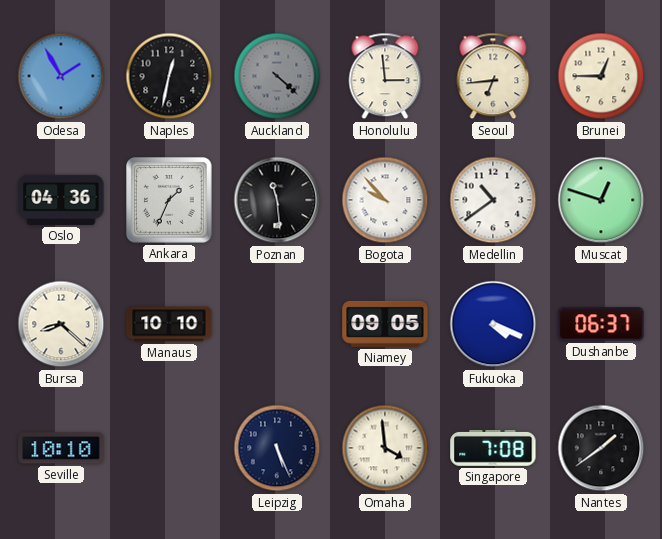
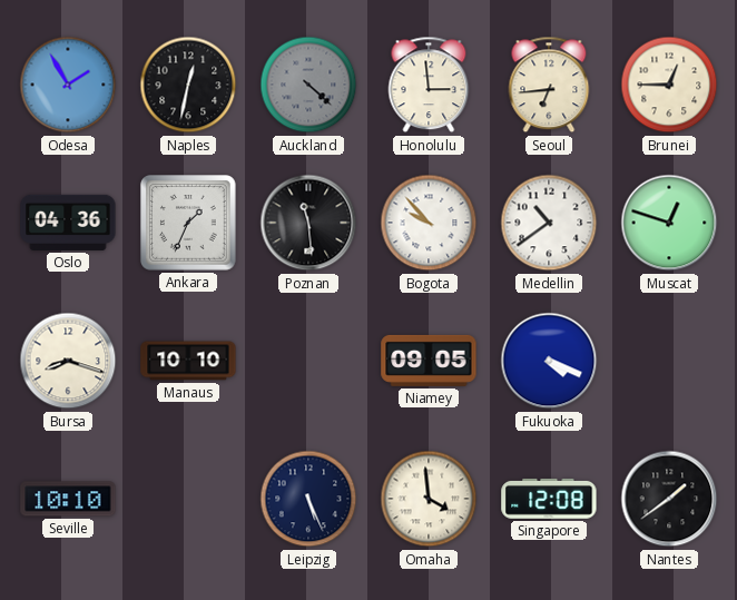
Bursa: 8:22 -> 8:18
Dushanbe: 06:37 -> none
Singapore: 7:08 -> 12:08
